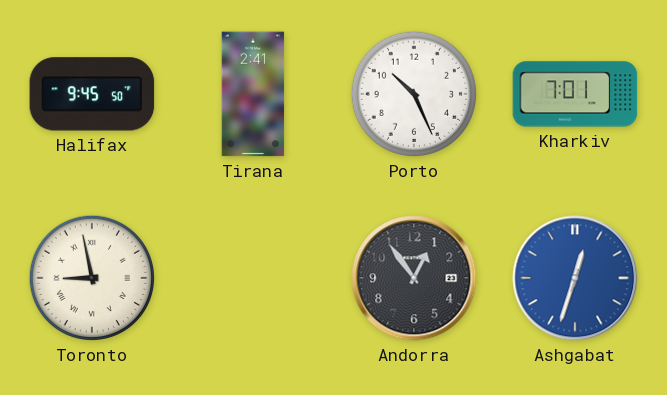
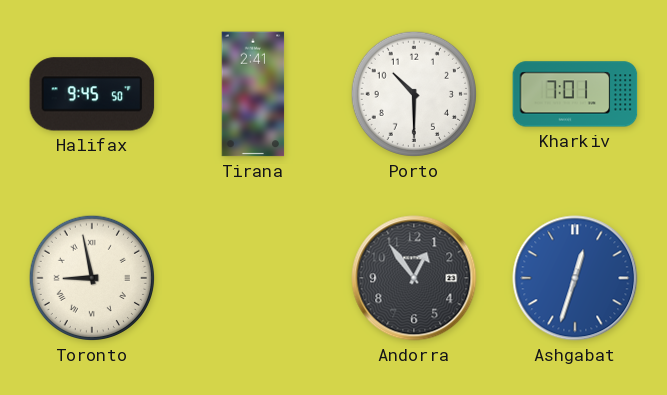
Porto: 10:26 -> 10:30
